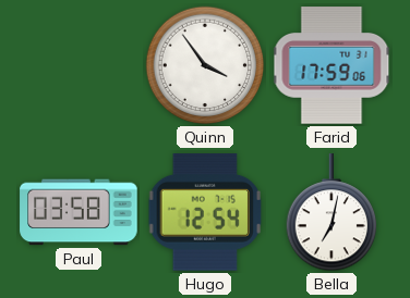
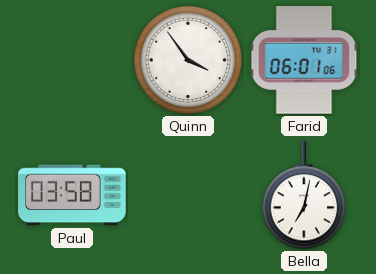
Farid: 17:59 -> 06:01
Hugo: 12:54 -> none
